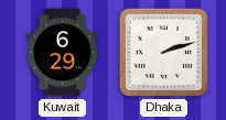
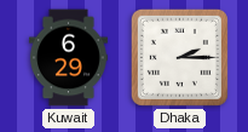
Dhaka: 2:12 -> 2:15
